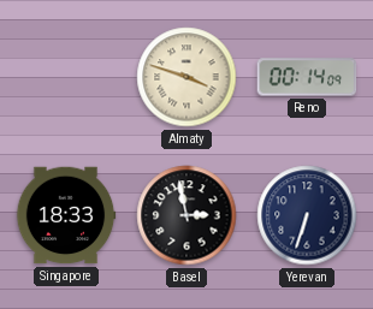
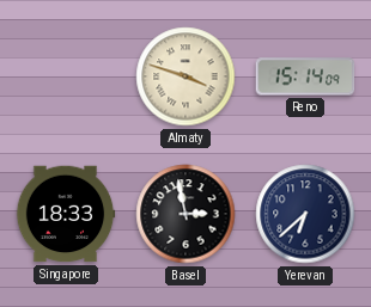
Reno: 00:14 -> 15:14
Yerevan: 6:33 -> 6:38
